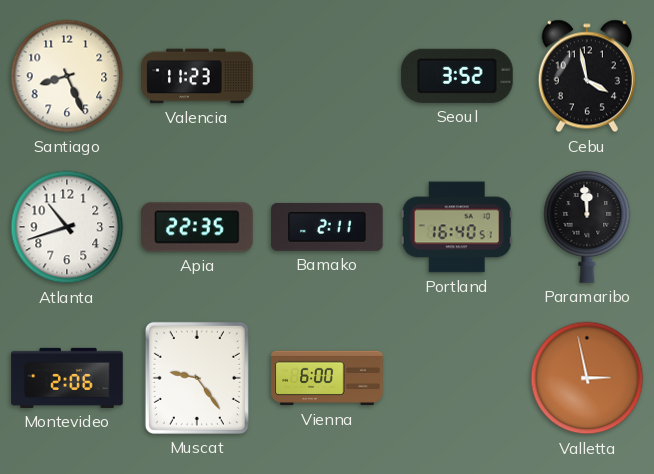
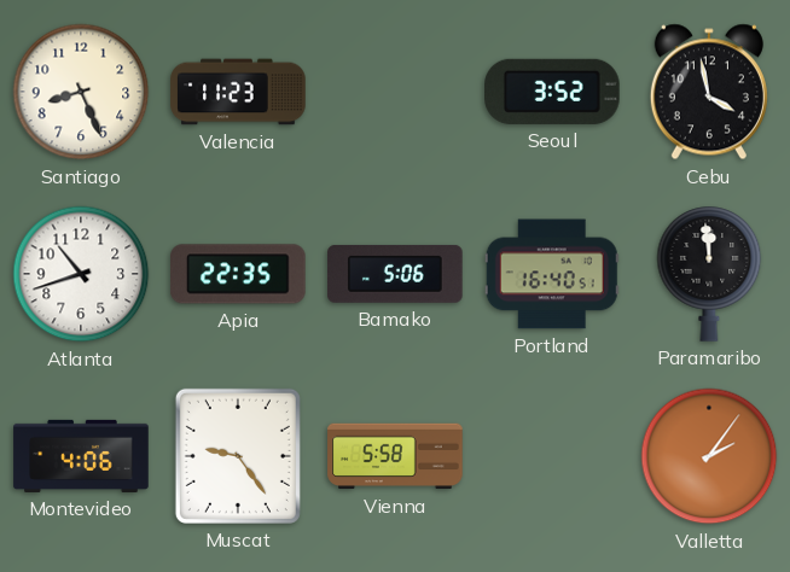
Bamako: 2:11 -> 5:06
Montevideo: 2:06 -> 4:06
Vienna: 6:00 -> 5:58
Valletta: 2:58 -> 2:06
